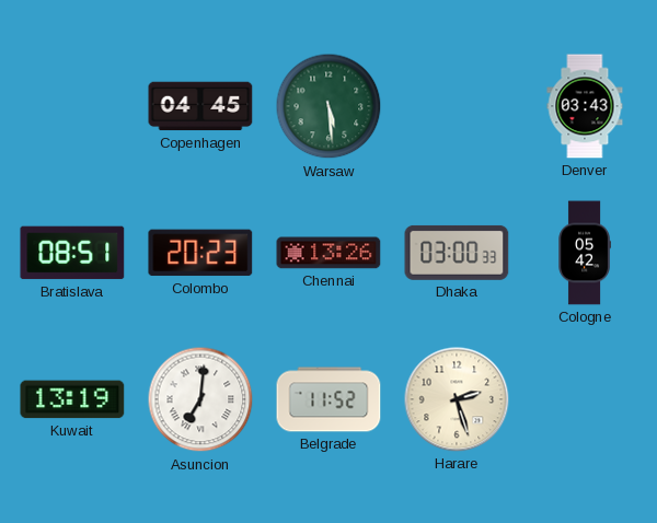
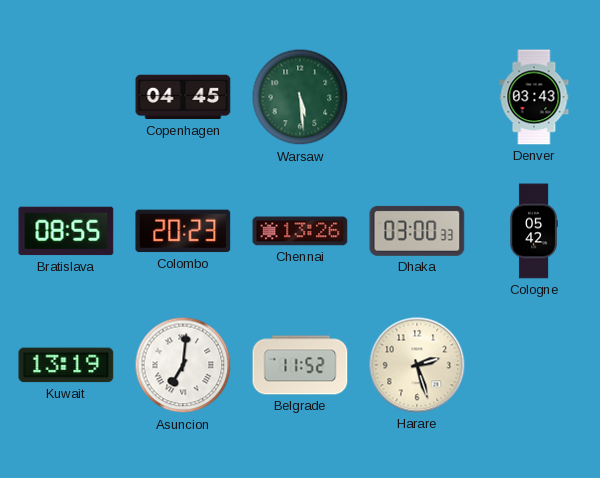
Bratislava: 08:51 -> 08:55
